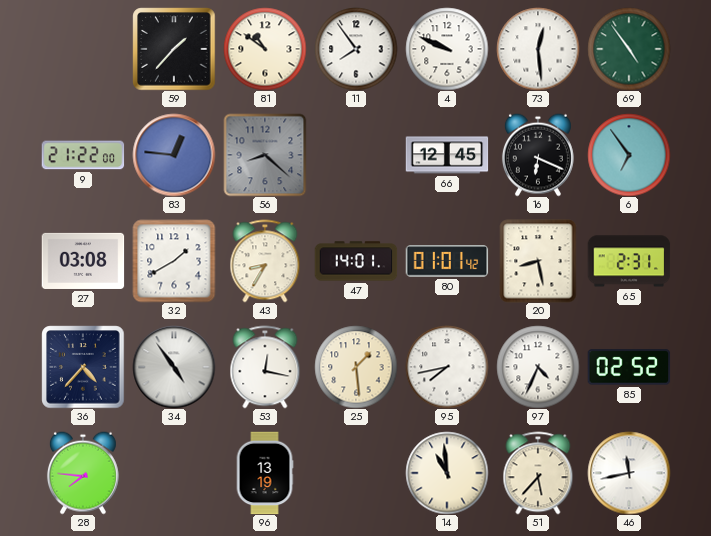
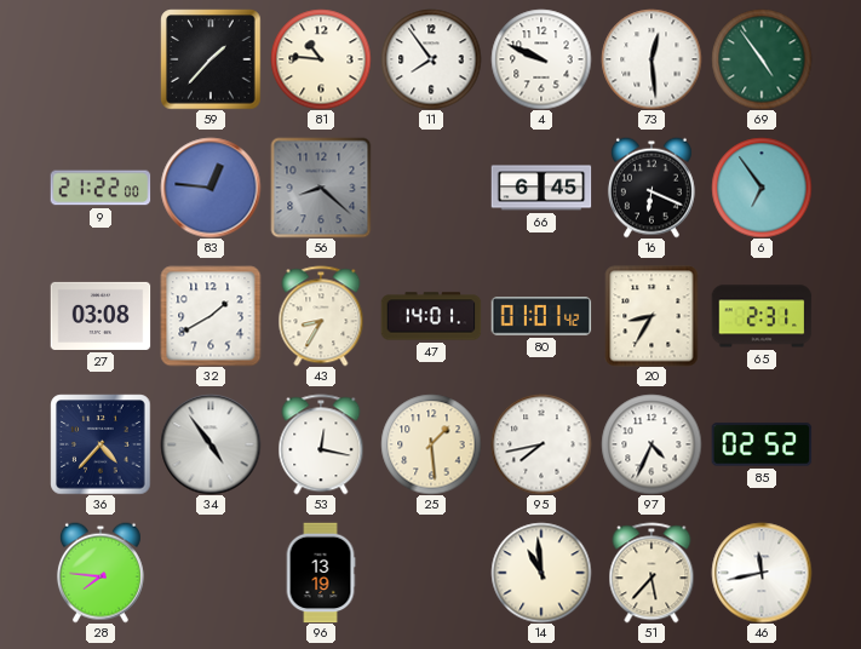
81: 10:51 -> 10:46
66: 12:45 -> 6:45
20: 8:28 -> 8:35
